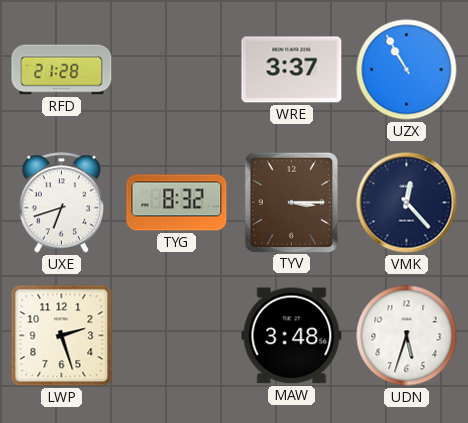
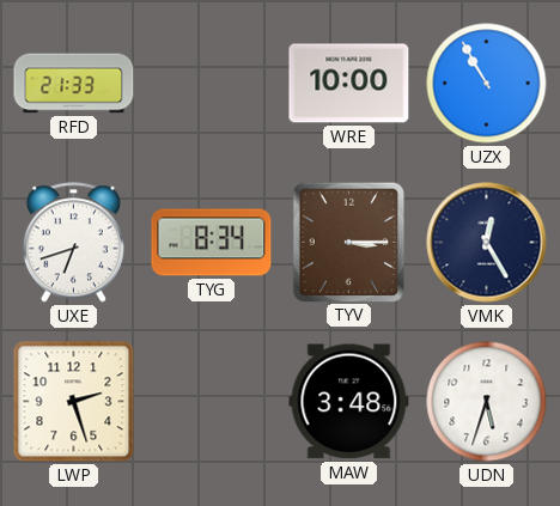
RFD: 21:28 -> 21:33
WRE: 3:37 -> 10:00
TYG: 8:32 -> 8:34
VMK: 12:23 -> 12:25
